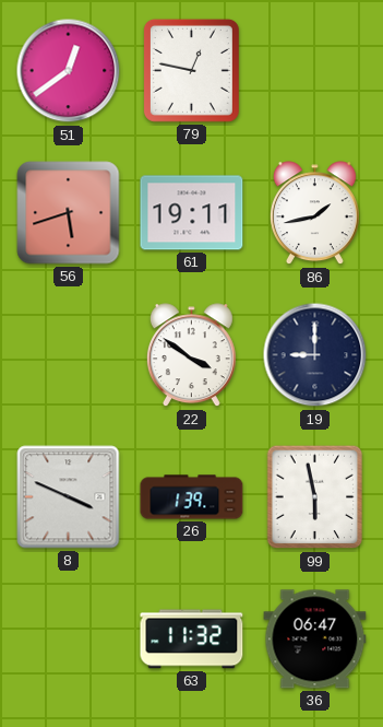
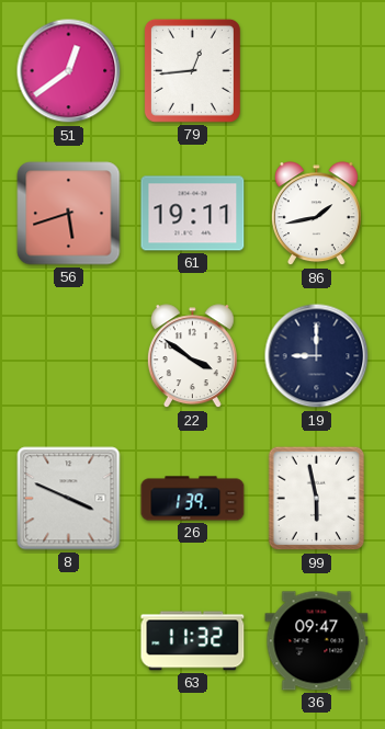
79: 12:47 -> 12:44
36: 06:47 -> 09:47
